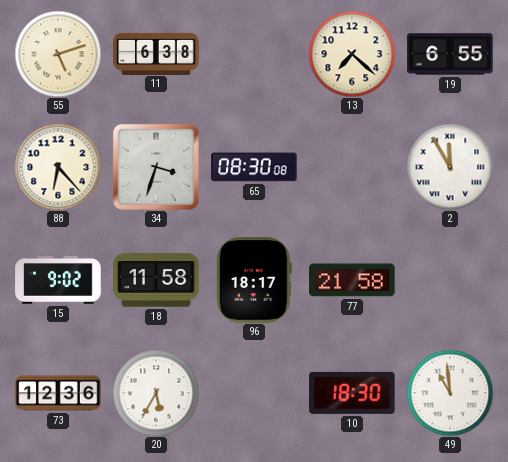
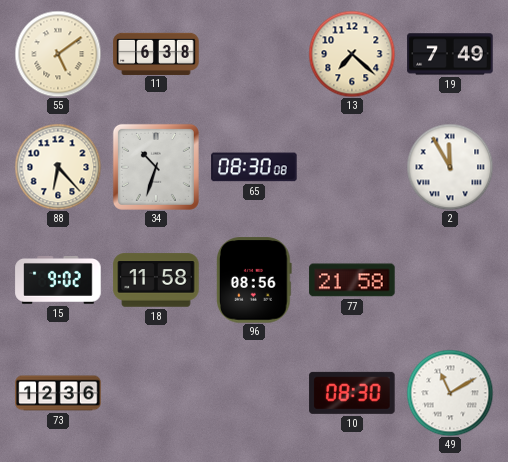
55: 5:12 -> 5:09
19: 6:55 -> 7:49
34: 3:33 -> 10:33
96: 18:17 -> 08:56
20: 5:35 -> none
10: 18:30 -> 08:30
49: 10:59 -> 11:10
